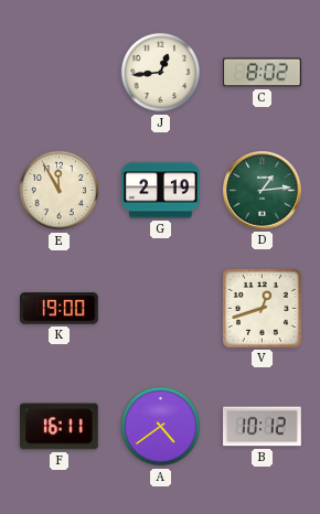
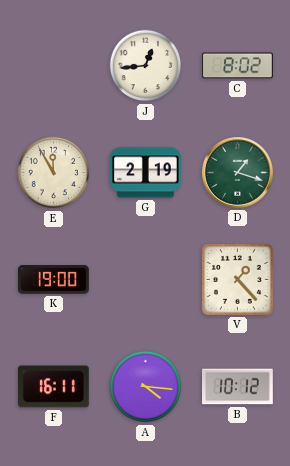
D: 1:14 -> 1:18
V: 12:42 -> 1:23
A: 4:39 -> 4:16
